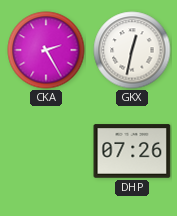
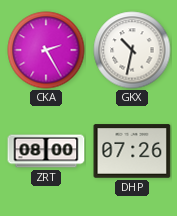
GKX: 12:32 -> 10:32
ZRT: none -> 08:00
